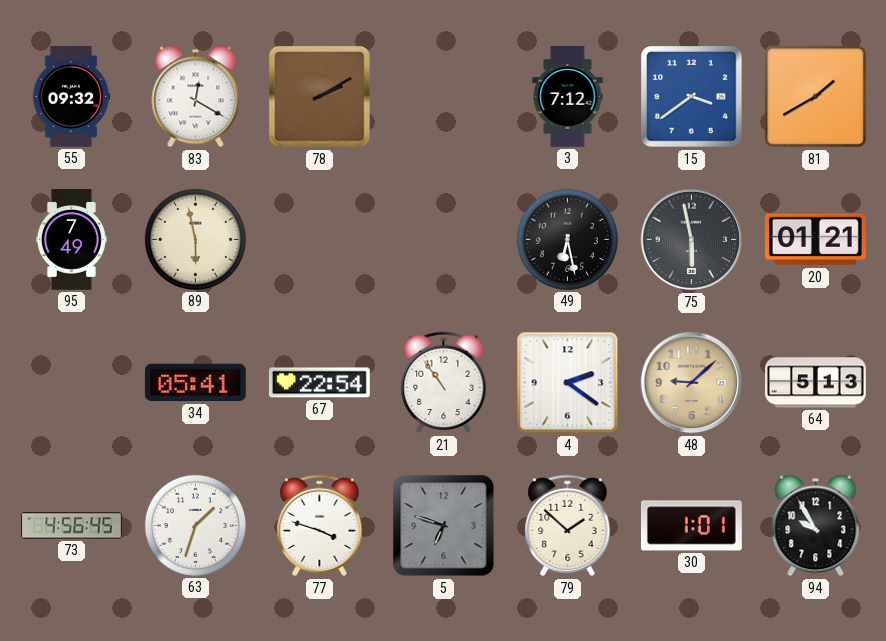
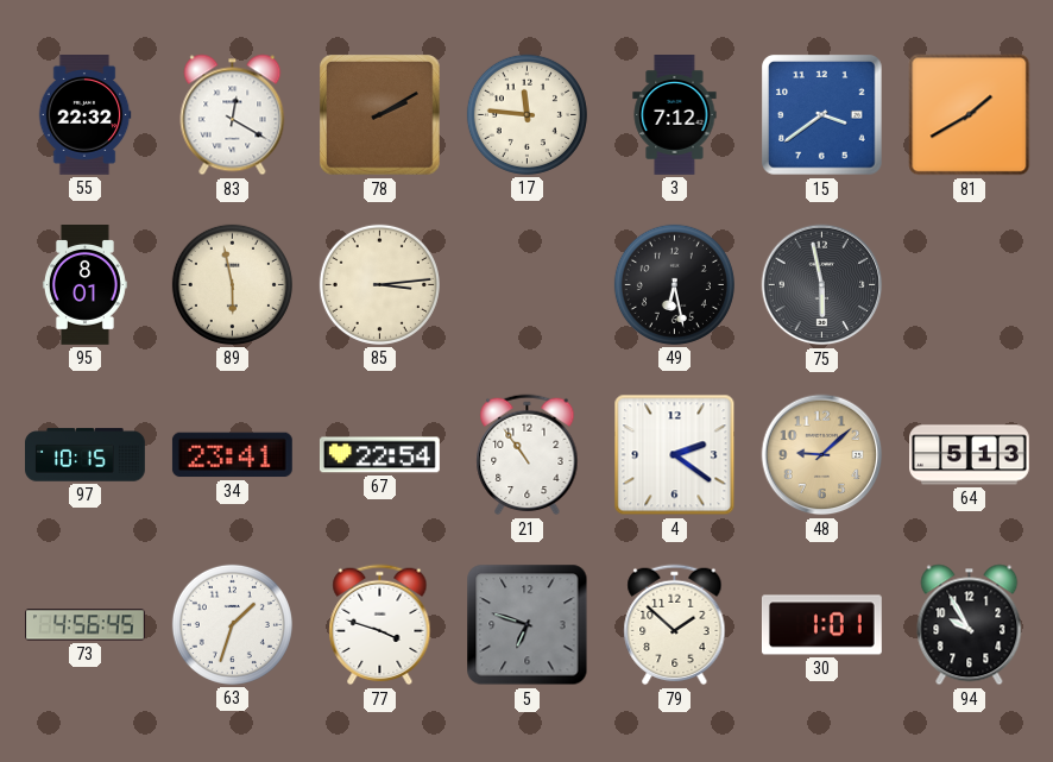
55: 09:32 -> 22:32
17: none -> 11:46
95: 7:49 -> 8:01
85: none -> 3:14
20: 01:21 -> none
97: none -> 10:15
34: 05:41 -> 23:41
